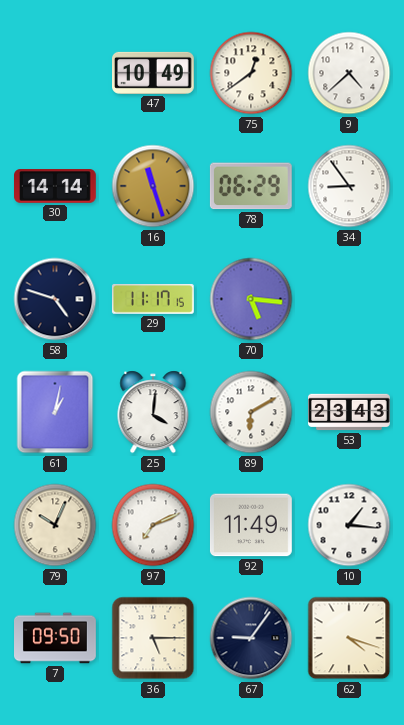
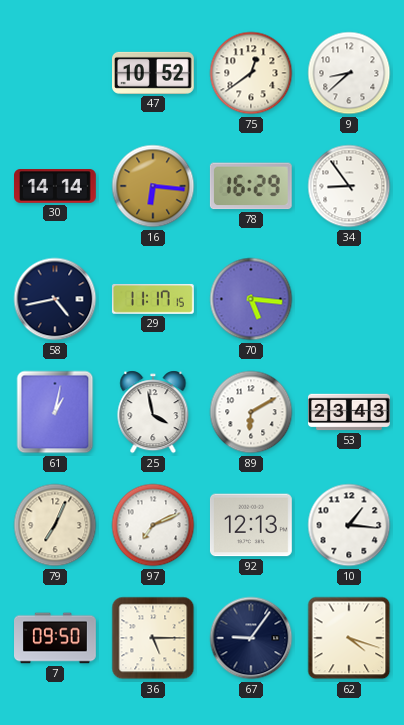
47: 10:49 -> 10:52
9: 4:38 -> 8:38
16: 11:27 -> 6:16
78: 06:29 -> 16:29
58: 4:48 -> 4:43
25: 4:01 -> 3:58
79: 10:04 -> 7:04
92: 11:49 -> 12:13
